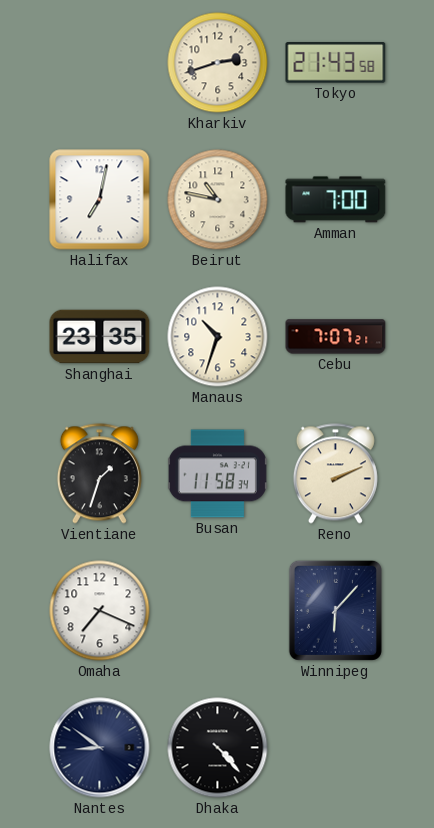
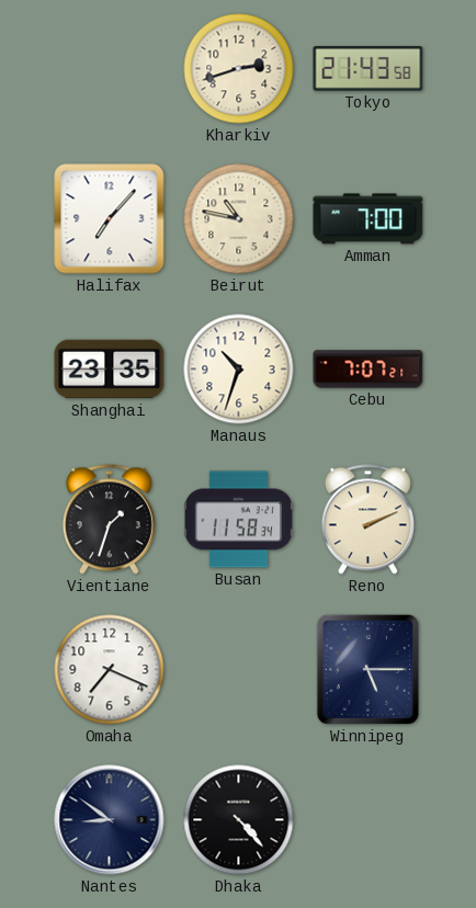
Halifax: 7:02 -> 7:07
Winnipeg: 6:07 -> 5:15
